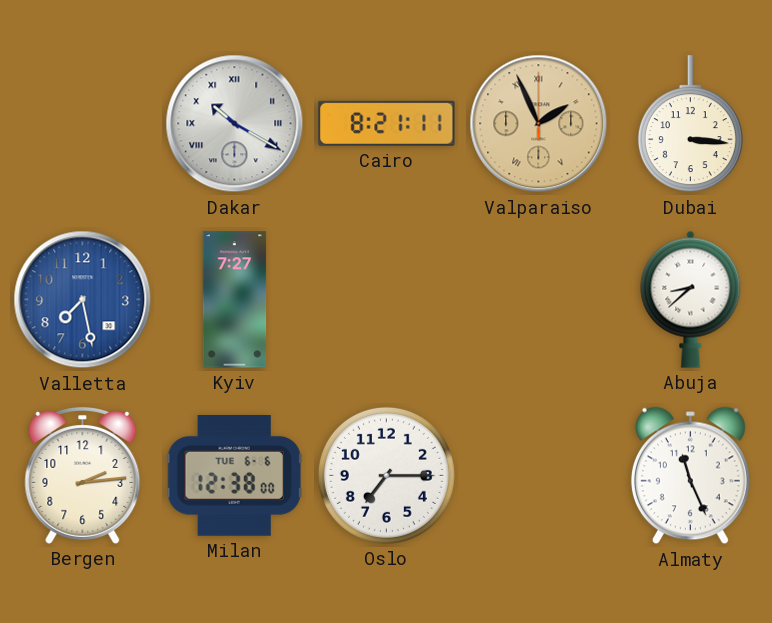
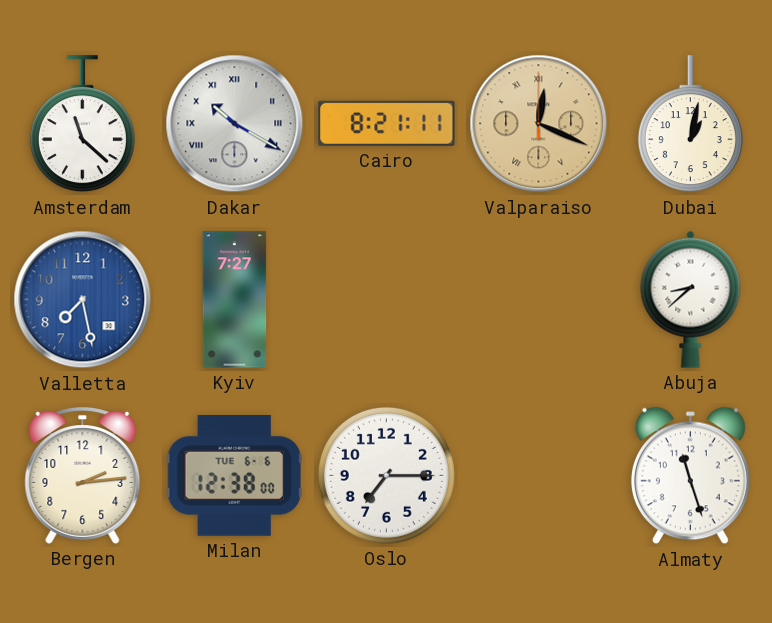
Amsterdam: none -> 11:22
Valparaiso: 1:56 -> 12:19
Dubai: 3:16 -> 1:02
Almaty: 11:26 -> 11:27
